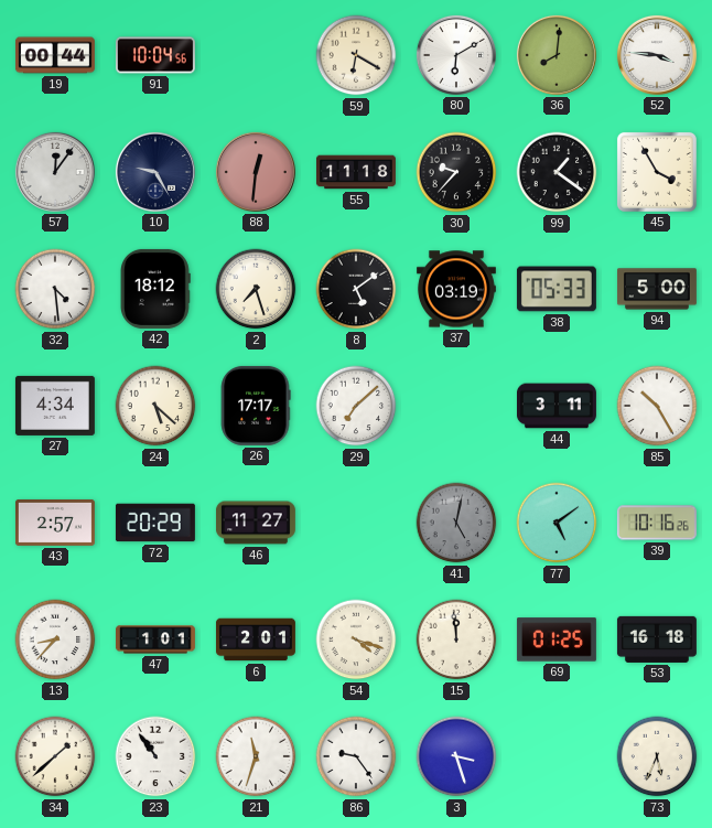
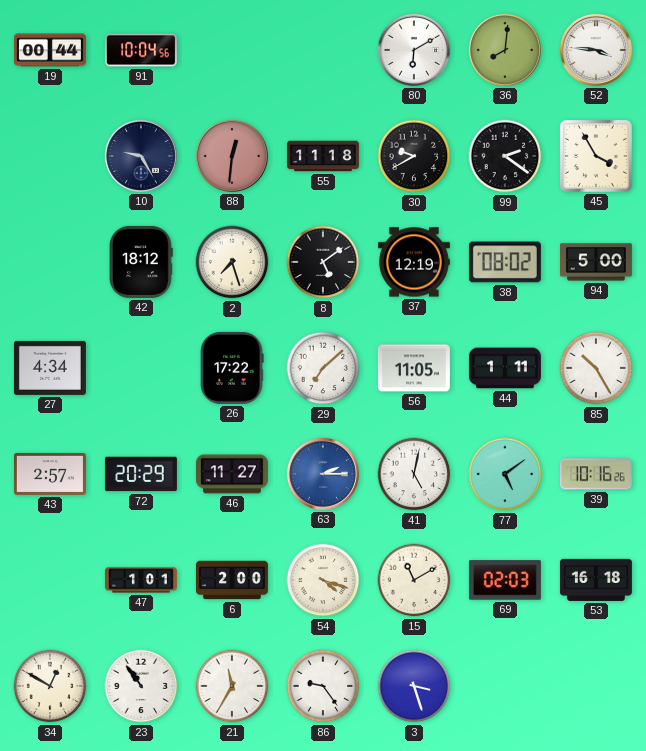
59: 6:20 -> none
57: 12:06 -> none
30: 9:37 -> 9:40
99: 1:21 -> 2:21
32: 4:29 -> none
37: 03:19 -> 12:19
38: 05:33 -> 08:02
24: 5:22 -> none
26: 17:17 -> 17:22
56: none -> 11:05
44: 3:11 -> 1:11
63: none -> 2:15
41 dial: grey -> white
13: 8:37 -> none
6: 2:01 -> 2:00
15: 11:59 -> 11:10
69: 01:25 -> 02:03
34: 1:38 -> 12:50
21: 11:33 -> 11:35
73: 5:34 -> none
